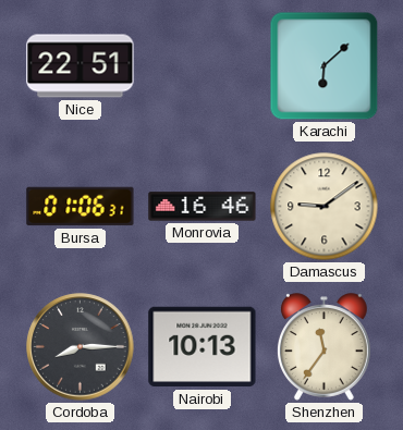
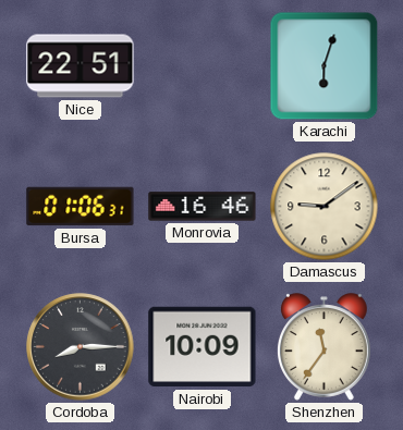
Karachi: 6:08 -> 6:03
Nairobi: 10:13 -> 10:09
